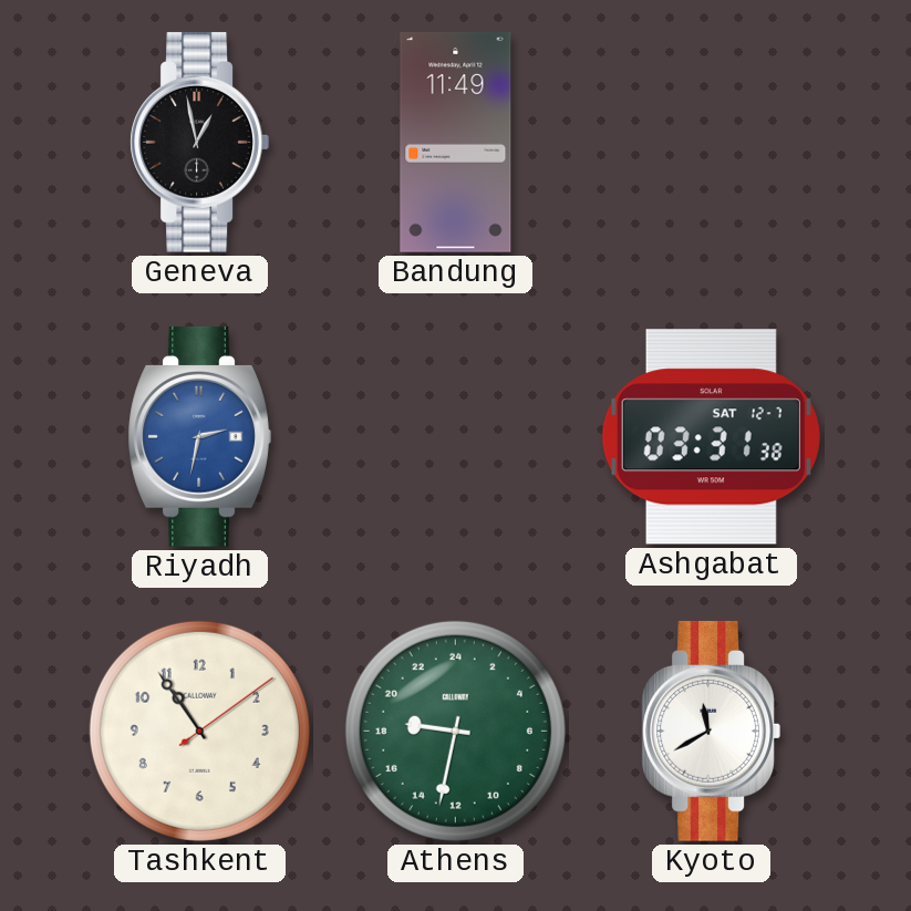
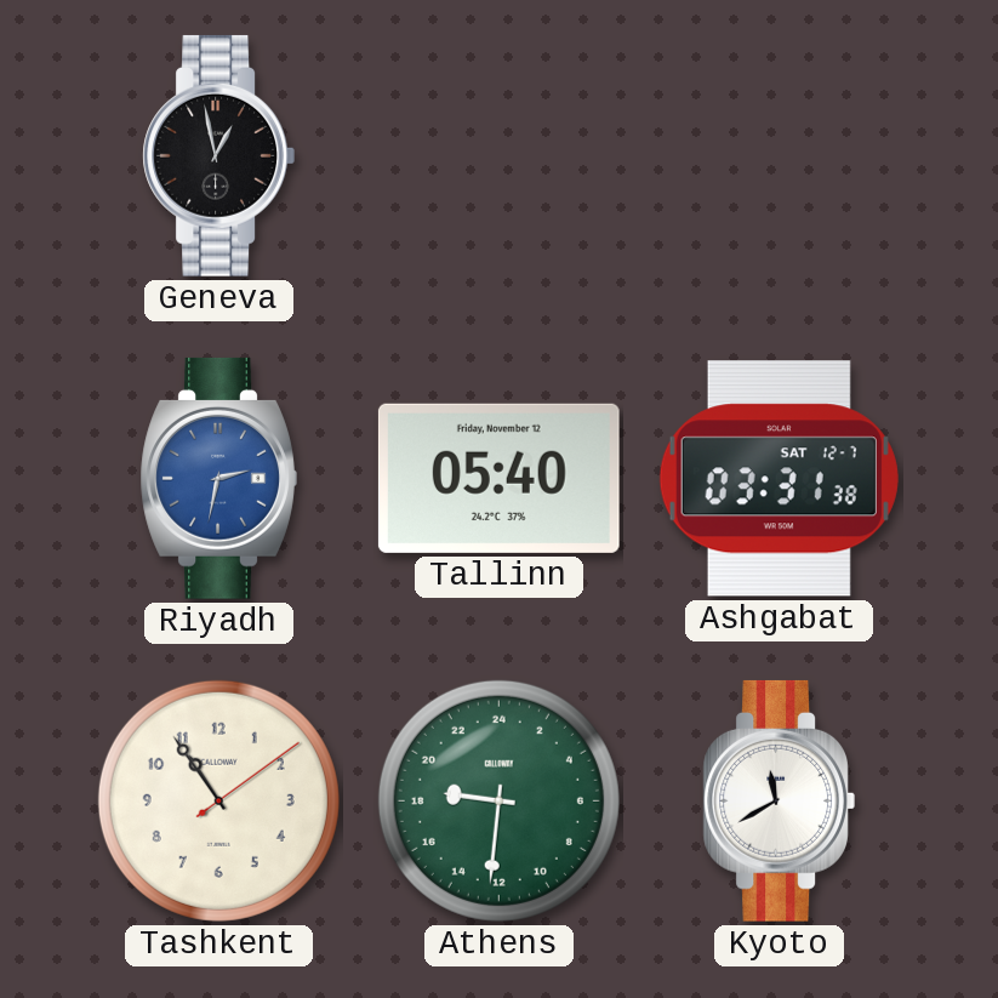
Bandung: 11:49 -> none
Tallinn: none -> 05:40
Athens: 18:32 -> 18:31
